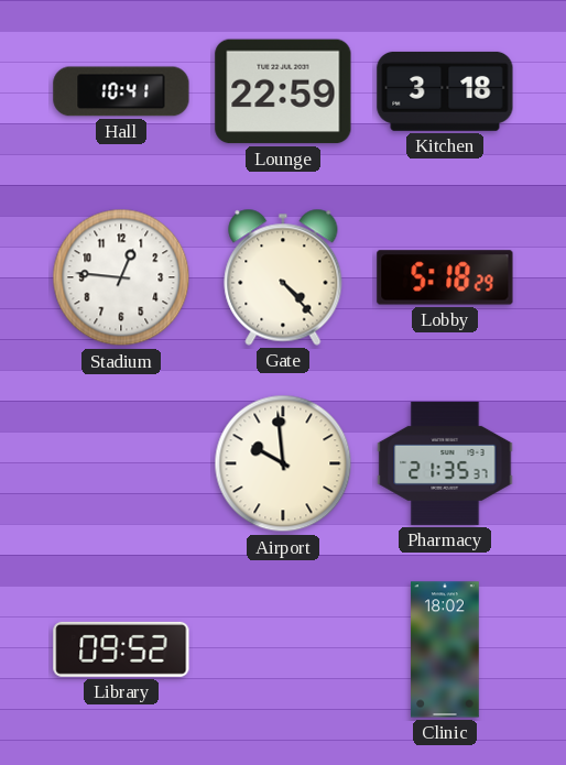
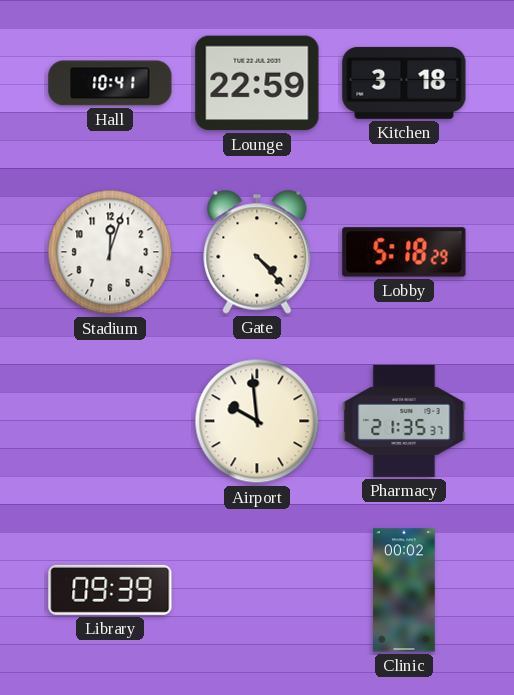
Stadium: 12:46 -> 12:03
Library: 09:52 -> 09:39
Clinic: 18:02 -> 00:02
